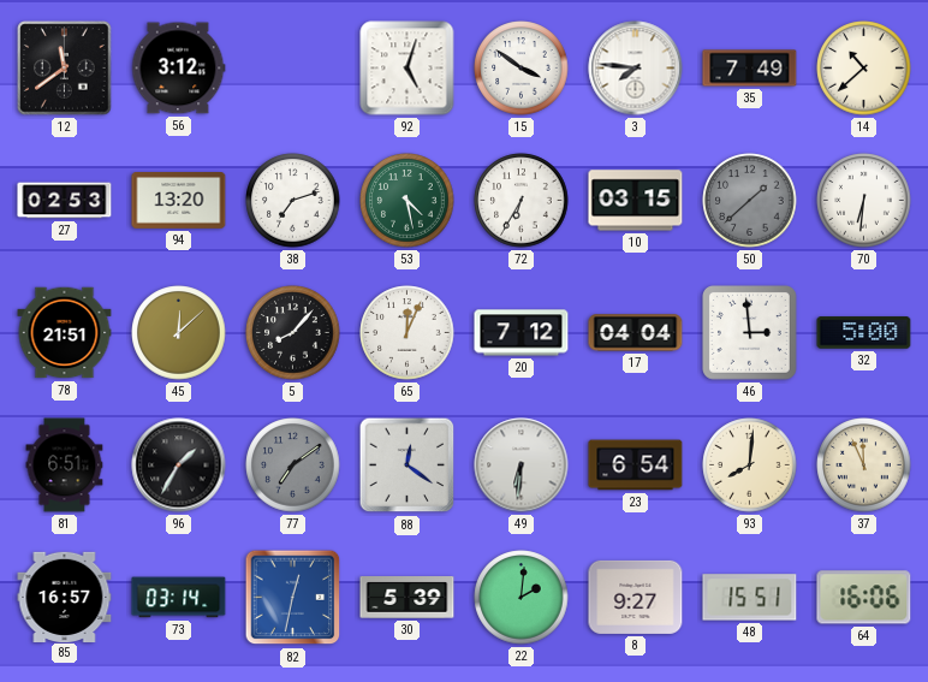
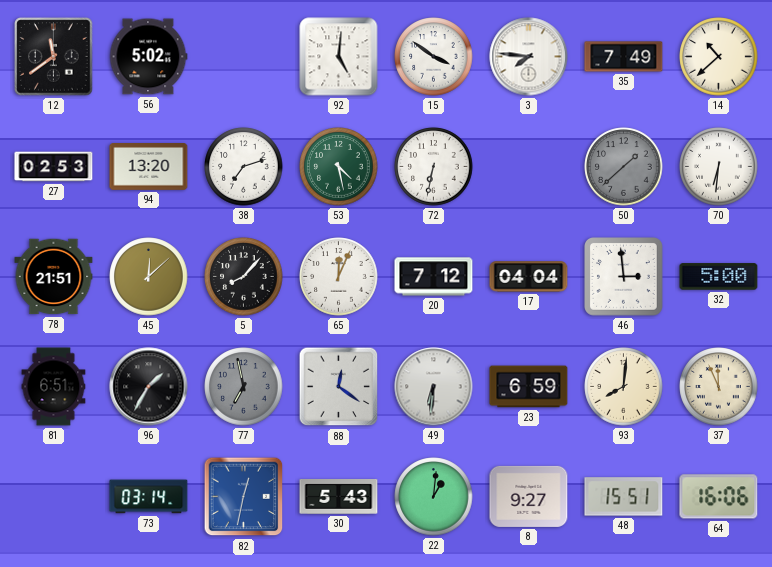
56: 3:12 -> 5:02
92: 5:03 -> 5:01
72: 6:35 -> 6:32
10: 03:15 -> none
77: 7:09 -> 6:58
23: 6:54 -> 6:59
85: 16:57 -> none
30: 5:39 -> 5:43
22: 2:01 -> 1:01
